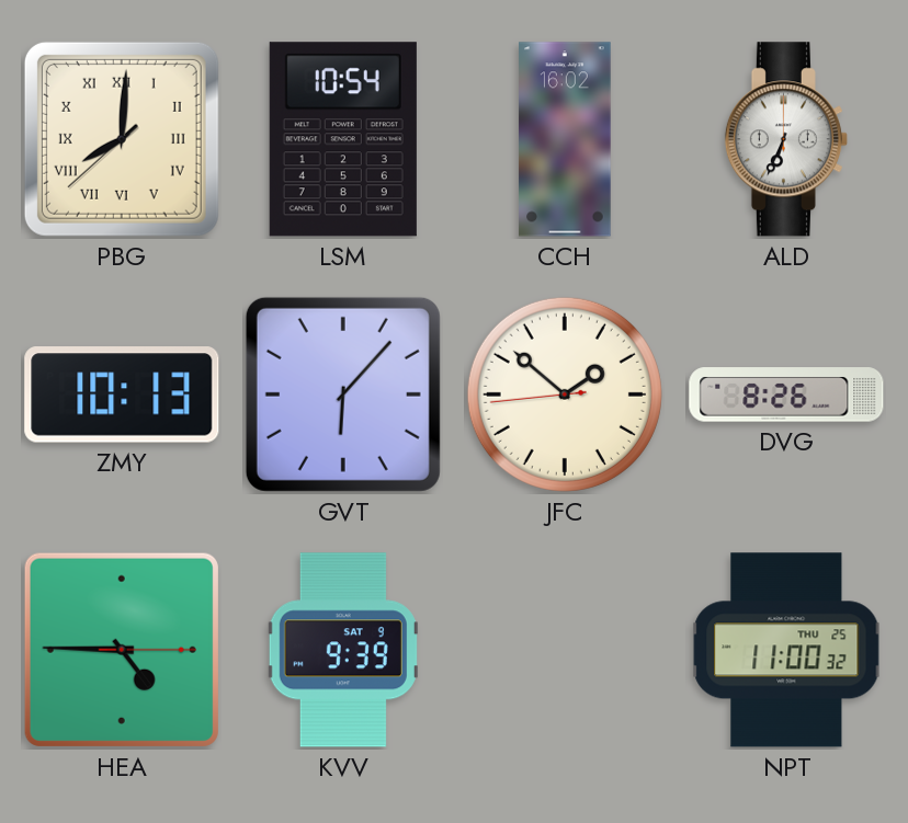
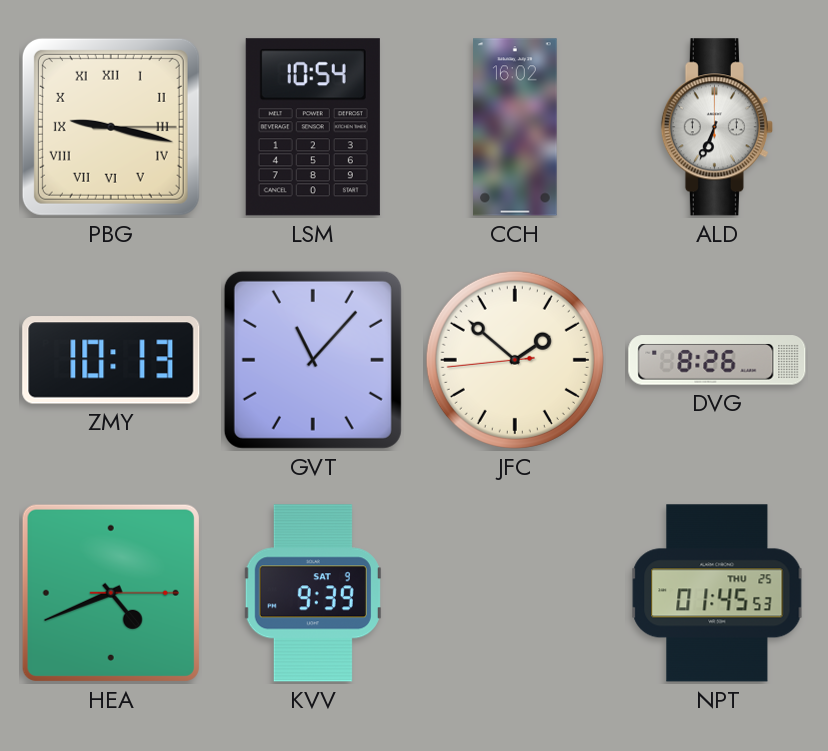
PBG: 8:00 -> 9:17
GVT: 6:07 -> 11:07
HEA: 4:45 -> 4:41
NPT: 11:00 -> 01:45
